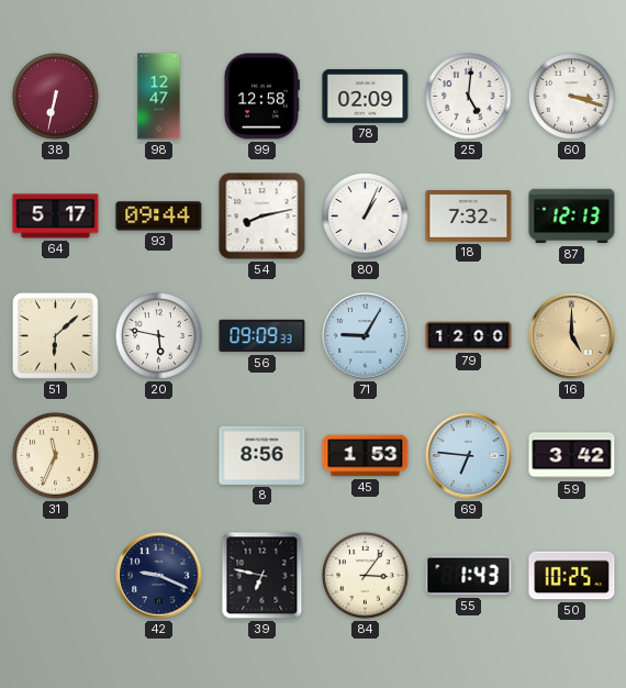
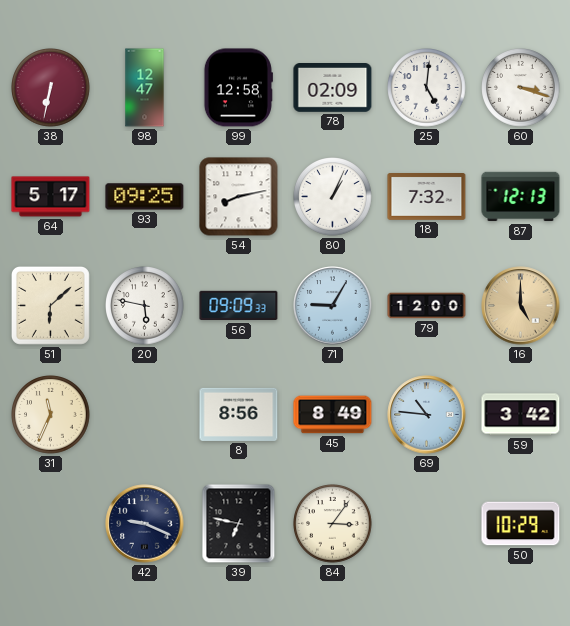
93: 09:44 -> 09:25
45: 1:53 -> 8:49
69: 6:46 -> 10:46
55: 1:43 -> none
50: 10:25 -> 10:29
